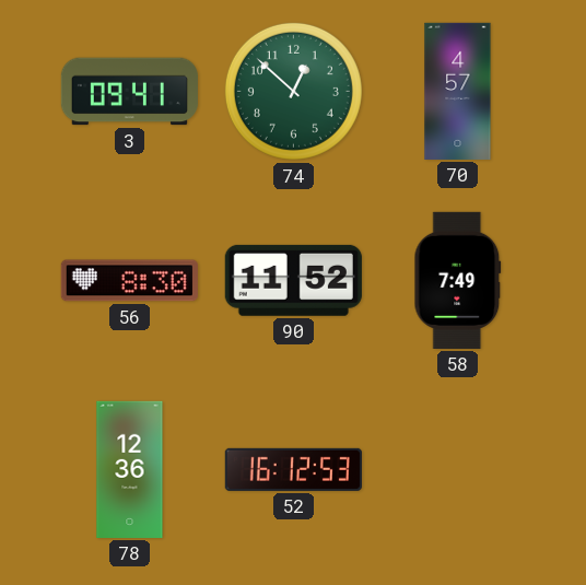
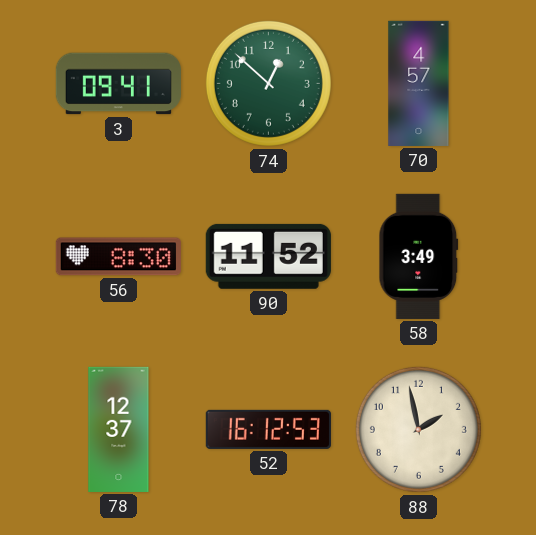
58: 7:49 -> 3:49
78: 12:36 -> 12:37
88: none -> 1:58
